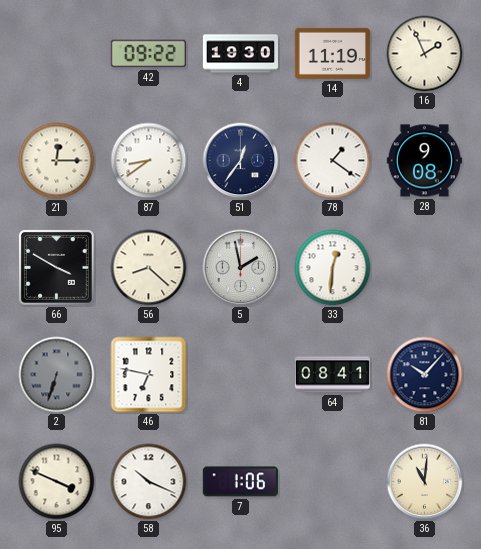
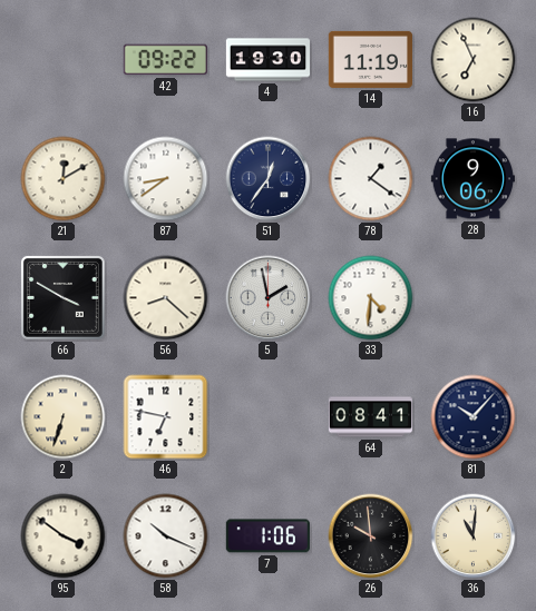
16: 1:56 -> 6:56
21: 12:15 -> 12:10
28: 9:08 -> 9:06
33: 12:31 -> 4:31
2 dial: grey -> cream
95: 3:49 -> 3:51
26: none -> 9:59
